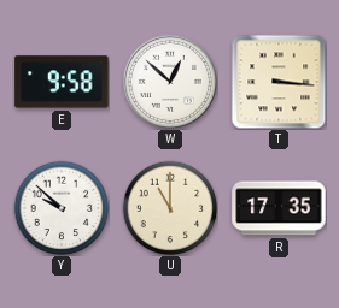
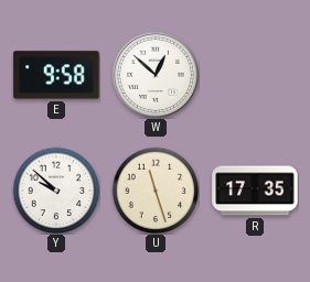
T: 3:16 -> none
U: 11:00 -> 11:27
